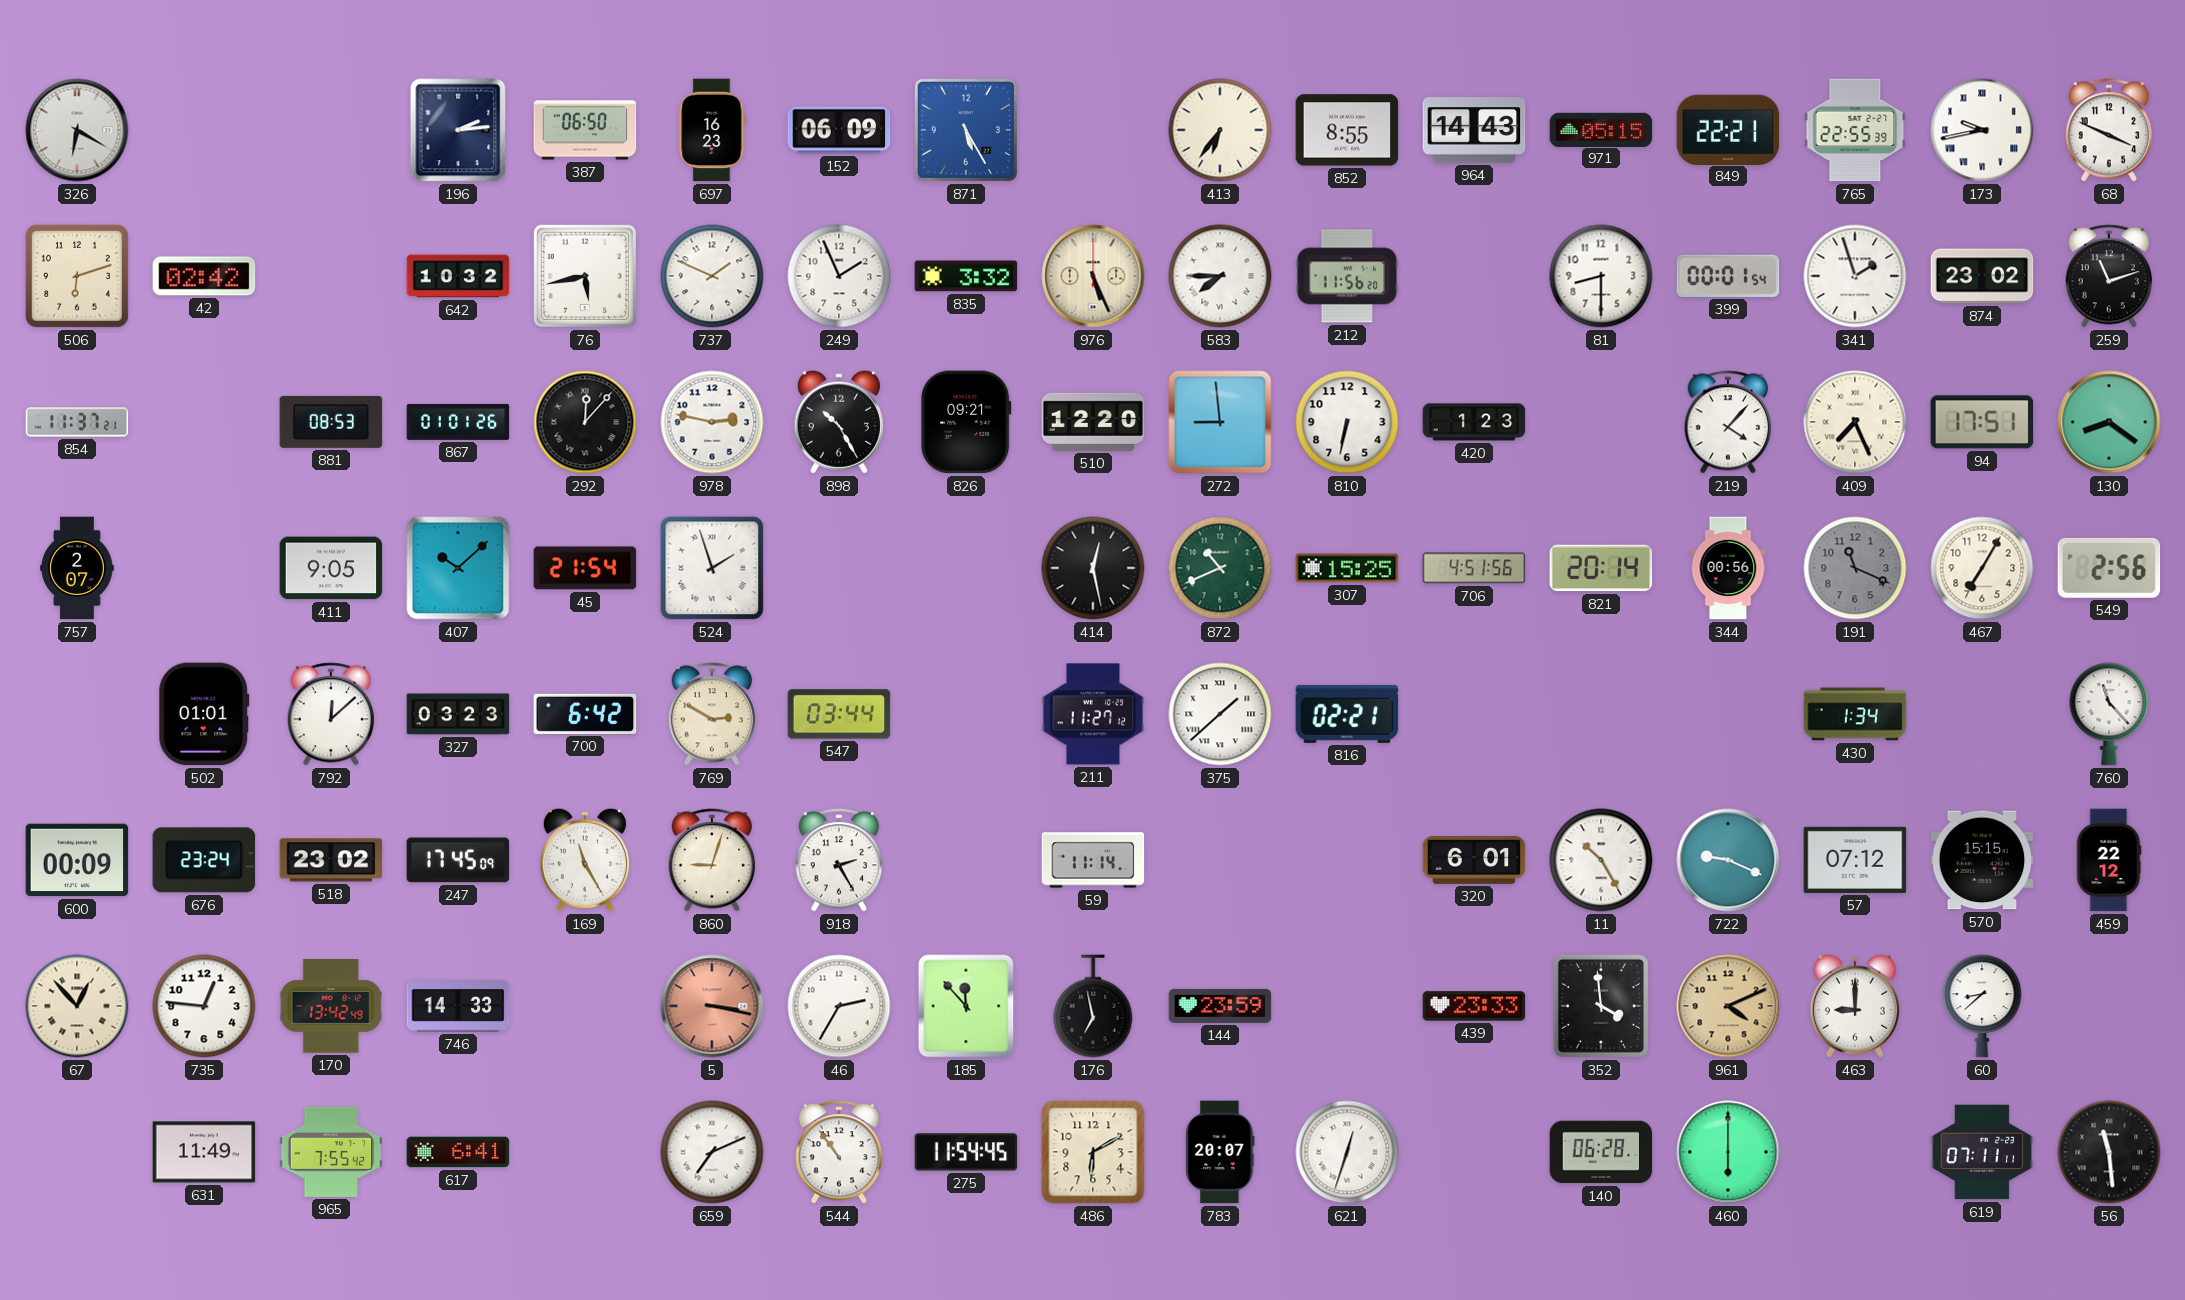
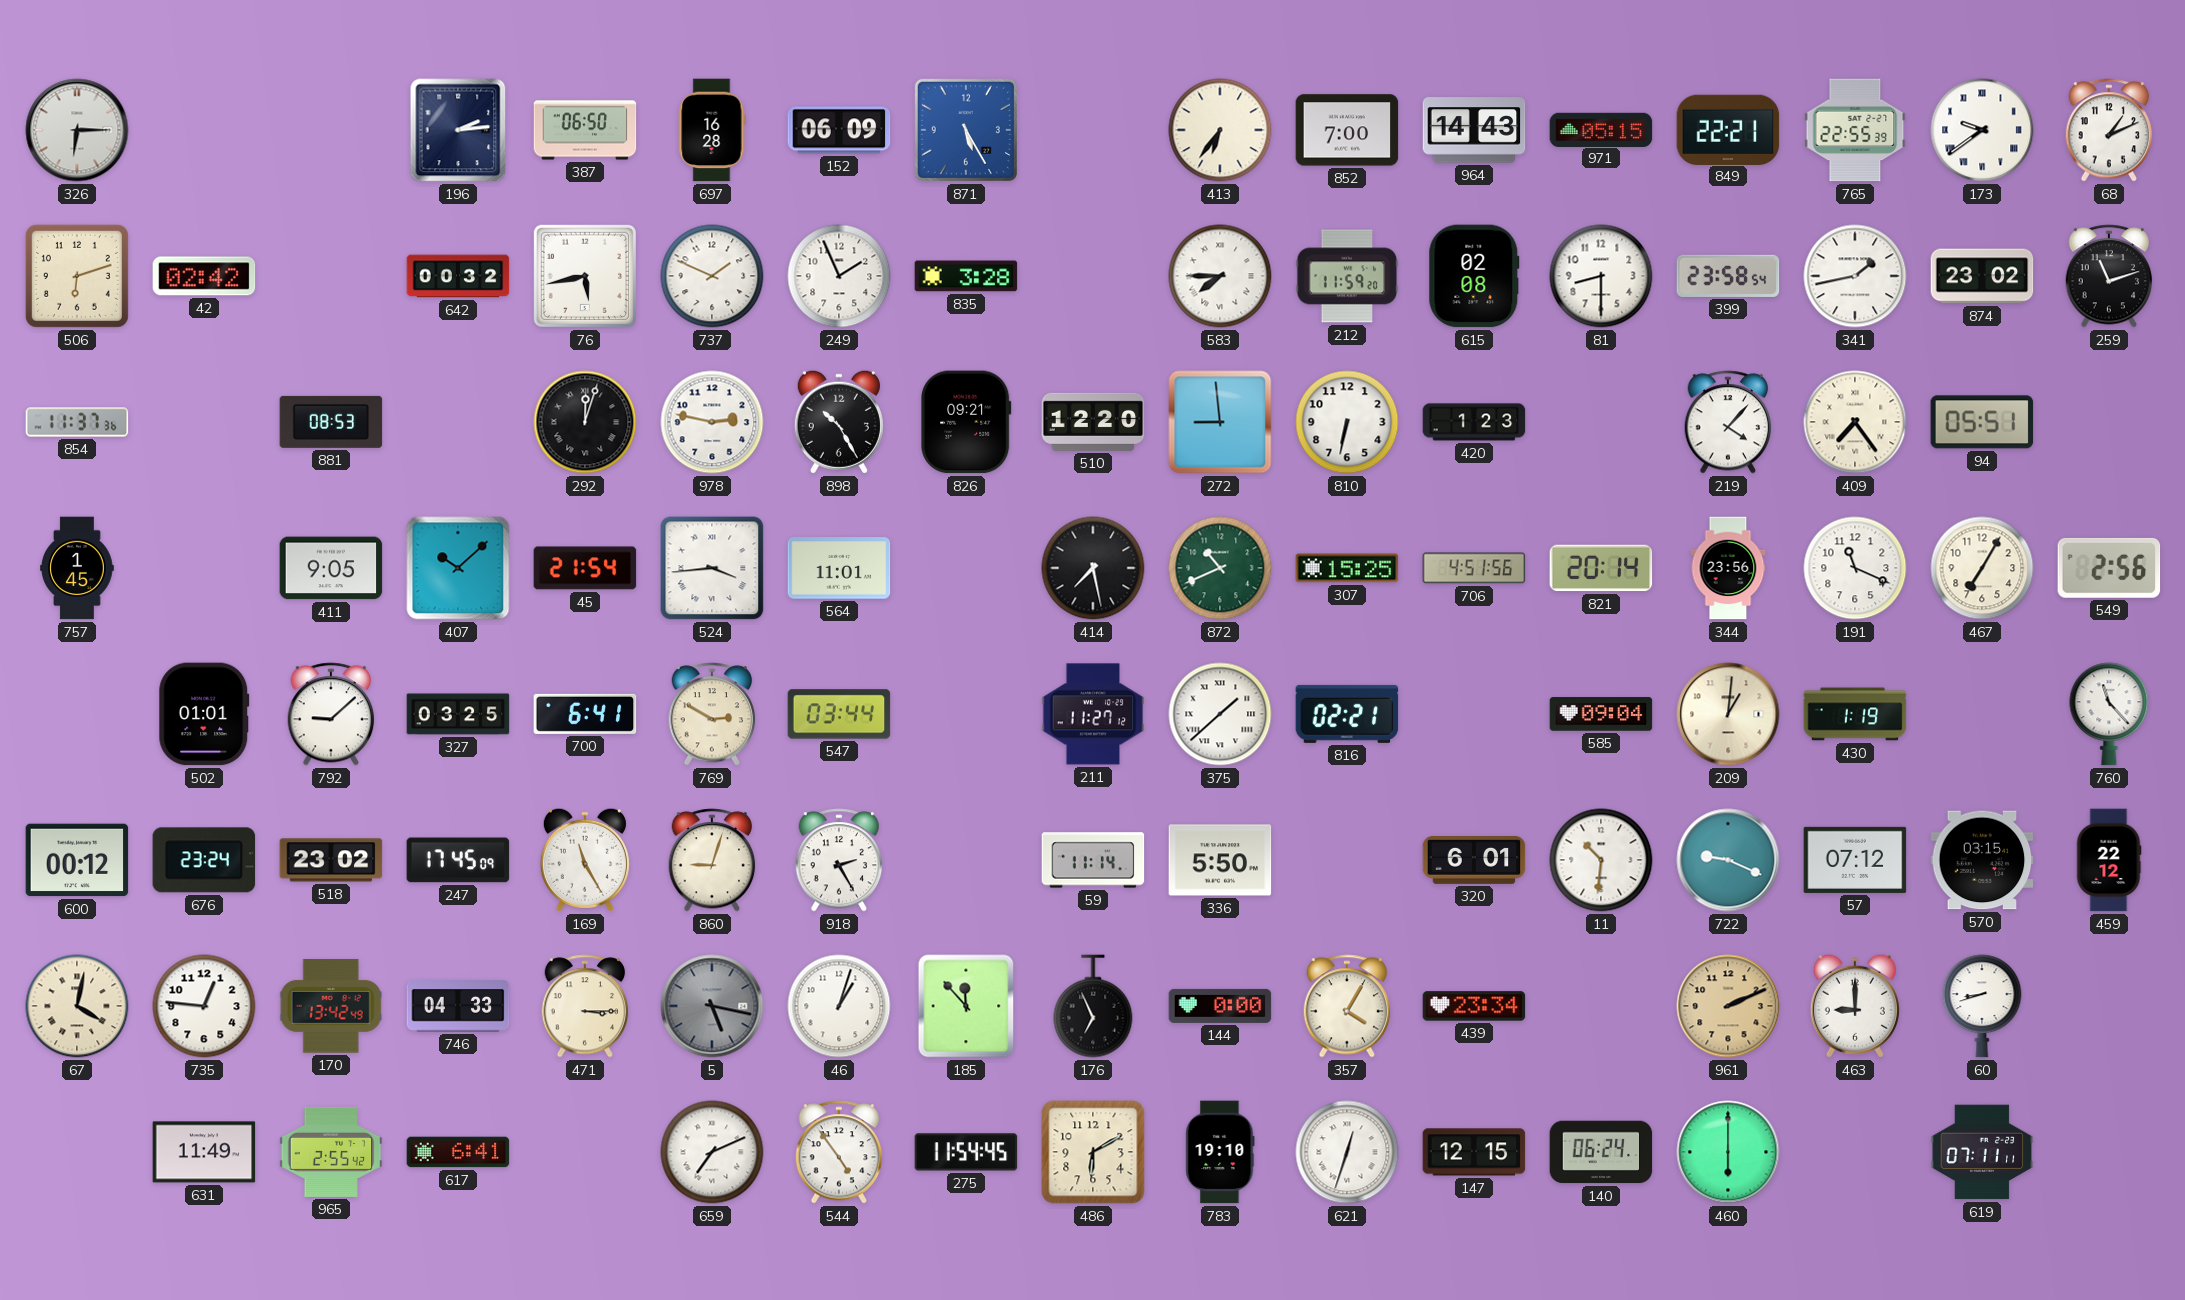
326: 6:20 -> 6:15
697: 16:23 -> 16:28
852: 8:55 -> 7:00
173: 9:43 -> 9:39
68: 3:49 -> 1:11
642: 10:32 -> 00:32
835: 3:32 -> 3:28
976: 5:26 -> none
212: 11:56 -> 11:59
615: none -> 02:08
399: 00:01 -> 23:58
341: 1:57 -> 1:43
854: 11:37:21 -> 11:37:36
867: 01:01 -> none
292: 12:07 -> 12:03
409: 7:26 -> 7:24
94: 17:51 -> 05:51
130: 8:21 -> none
757: 2:07 -> 1:45
524: 1:57 -> 3:44
564: none -> 11:01
414: 12:28 -> 7:28
344: 00:56 -> 23:56
191 dial: grey -> white
792: 12:08 -> 9:08
327: 03:23 -> 03:25
700: 6:42 -> 6:41
585: none -> 09:04
209: none -> 1:01
430: 1:34 -> 1:19
600: 00:09 -> 00:12
336: none -> 5:50
11: 10:25 -> 10:31
570: 15:15 -> 03:15
67: 12:53 -> 4:02
746: 14:33 -> 04:33
471: none -> 3:15
5: 3:17 -> 5:17
5 dial: salmon -> grey
46: 2:35 -> 1:03
176: 6:58 -> 6:56
144: 23:59 -> 0:00
357: none -> 4:05
439: 23:33 -> 23:34
352: 3:59 -> none
961: 4:11 -> 2:11
60: 8:38 -> 8:42
965: 7:55 -> 2:55
544: 10:54 -> 4:54
783: 20:07 -> 19:10
147: none -> 12:15
140: 06:28 -> 06:24
56: 11:29 -> none
